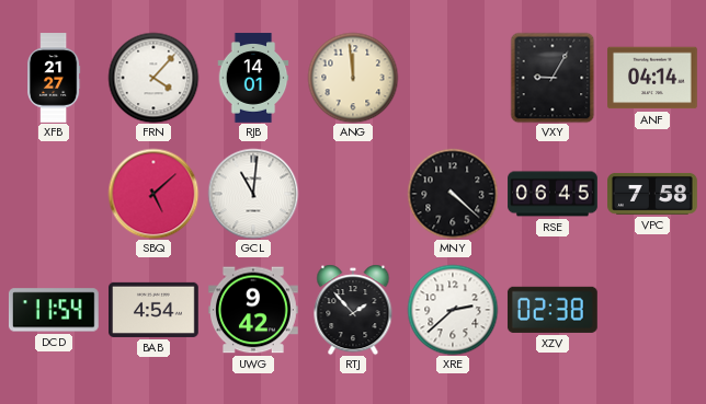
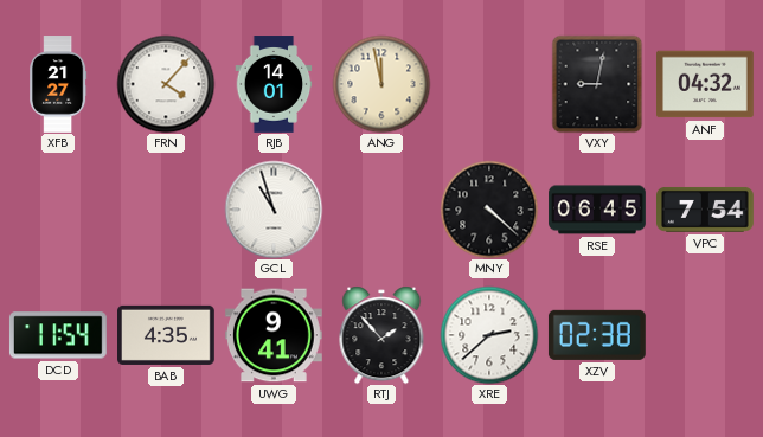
ANG: 11:59 -> 11:58
VXY: 9:05 -> 9:02
ANF: 04:14 -> 04:32
SBQ: 5:08 -> none
GCL: 11:01 -> 10:57
VPC: 7:58 -> 7:54
BAB: 4:54 -> 4:35
UWG: 9:42 -> 9:41
